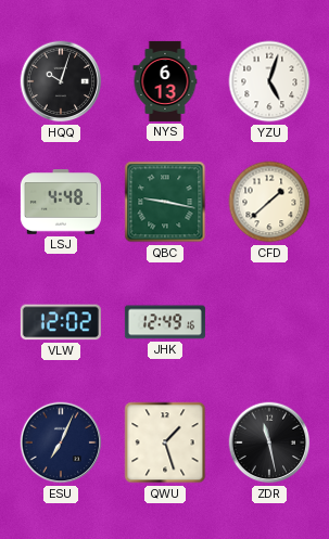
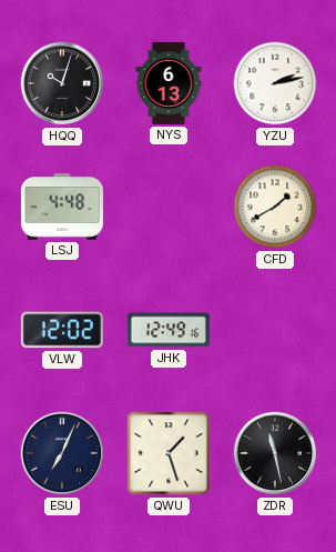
YZU: 5:03 -> 2:13
QBC: 9:17 -> none
CFD: 1:38 -> 1:40
